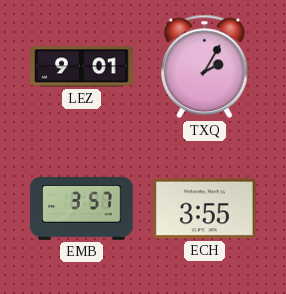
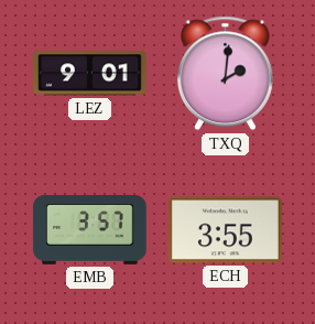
TXQ: 2:05 -> 2:01
